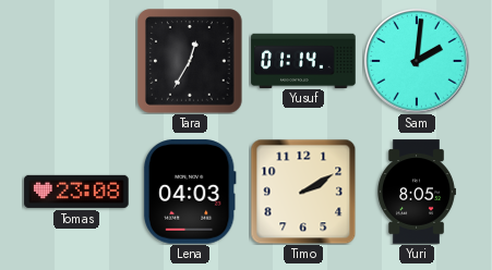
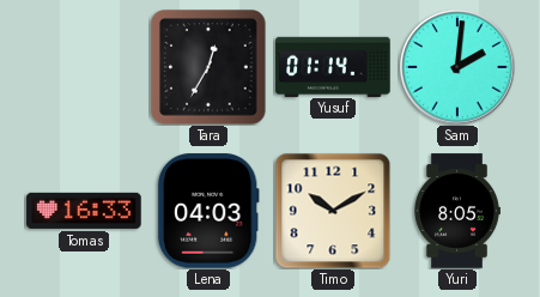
Tomas: 23:08 -> 16:33
Timo: 2:10 -> 10:10
